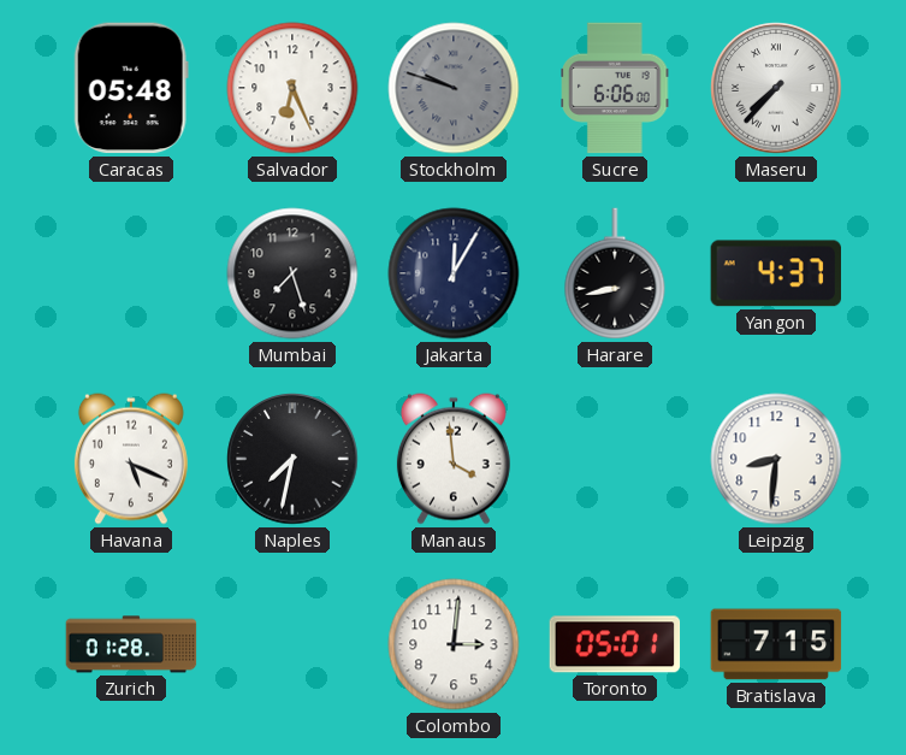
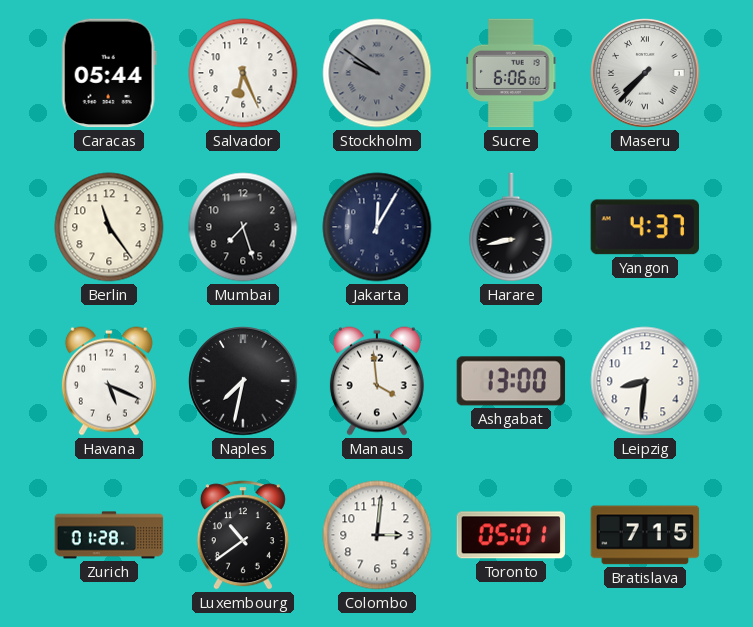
Caracas: 05:48 -> 05:44
Stockholm: 9:48 -> 9:51
Berlin: none -> 11:24
Ashgabat: none -> 13:00
Luxembourg: none -> 10:39
